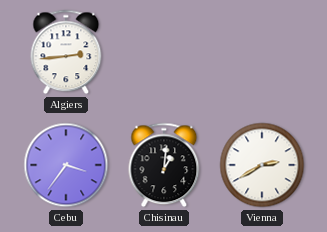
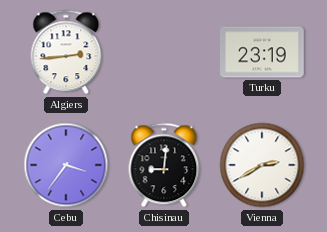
Turku: none -> 23:19
Chisinau: 1:01 -> 9:01
